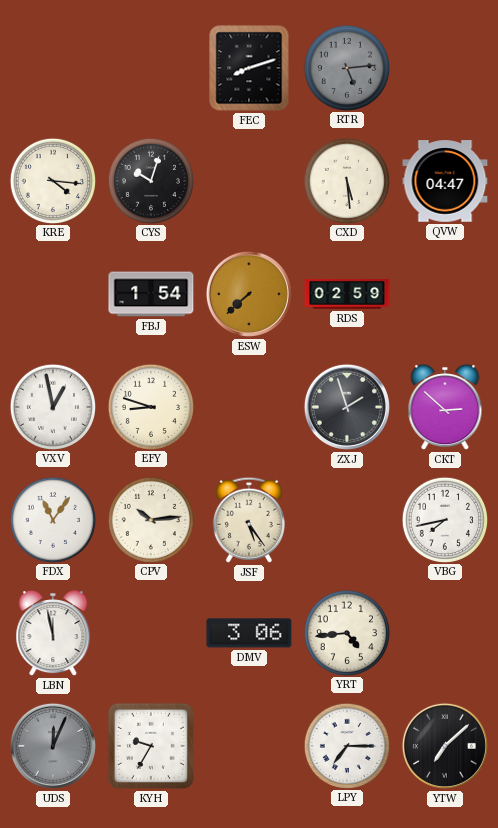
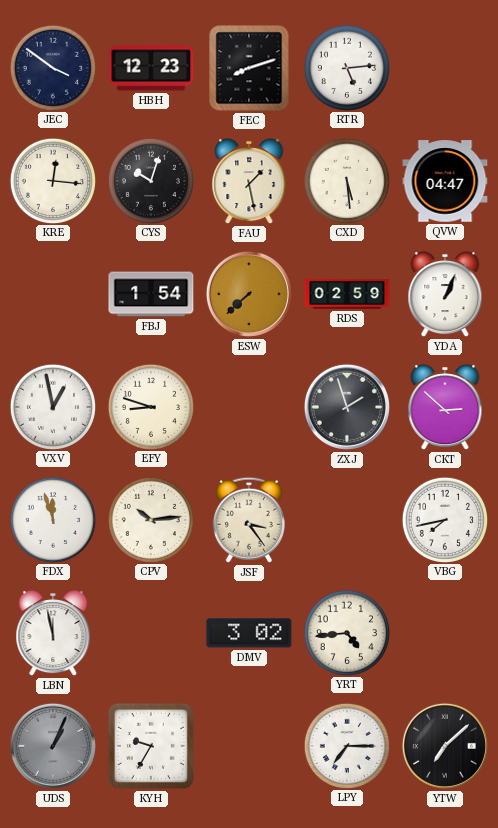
JEC: none -> 3:51
HBH: none -> 12:23
RTR dial: grey -> white
KRE: 4:16 -> 12:16
FAU: none -> 1:28
YDA: none -> 1:04
FDX: 11:06 -> 11:57
JSF: 5:24 -> 3:24
DMV: 3:06 -> 3:02
UDS: 12:04 -> 1:04
